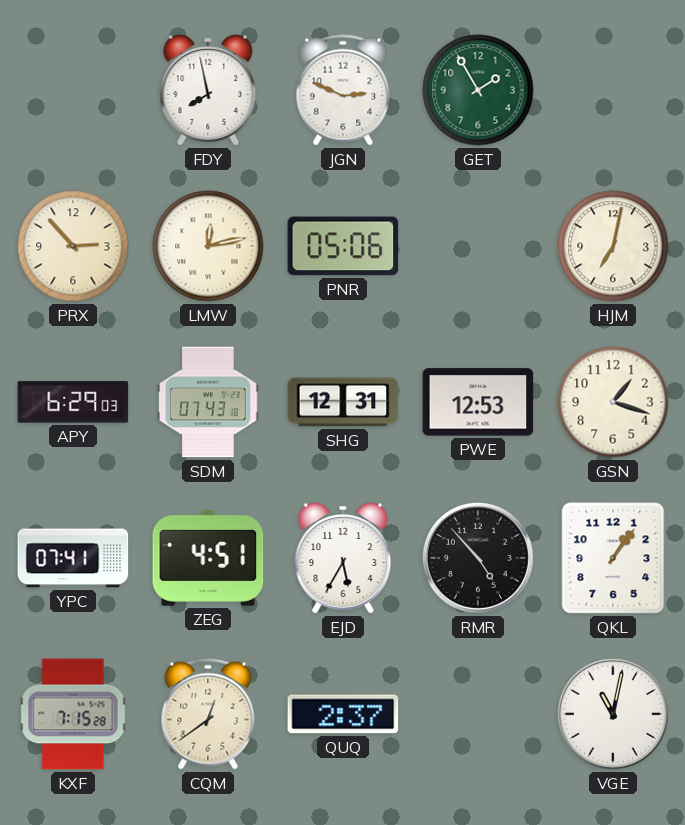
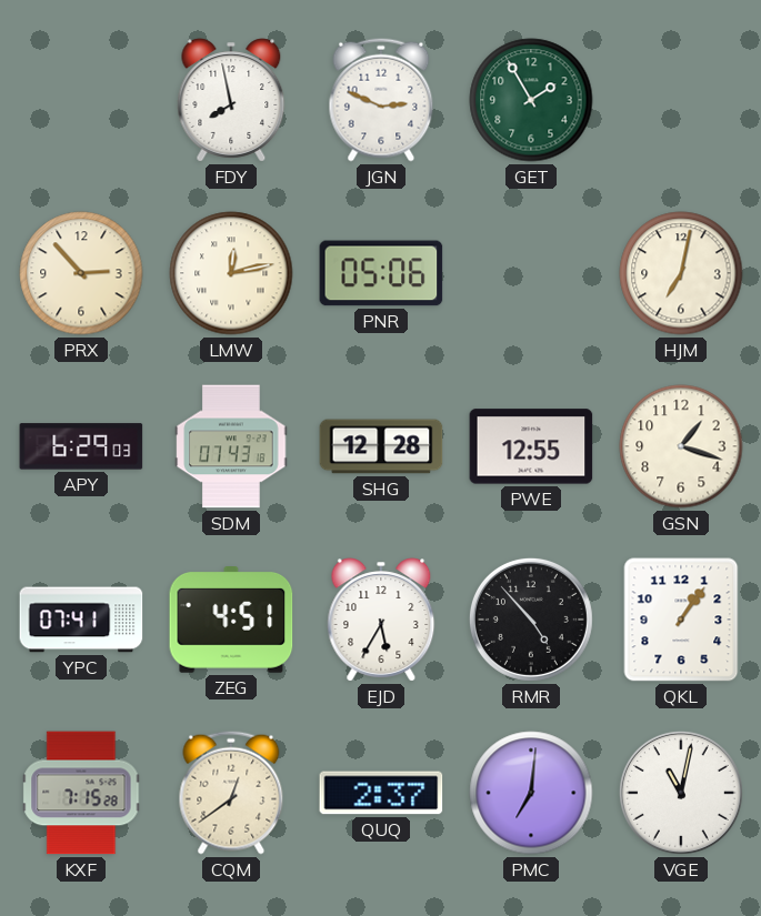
SHG: 12:31 -> 12:28
PWE: 12:53 -> 12:55
PMC: none -> 7:01
